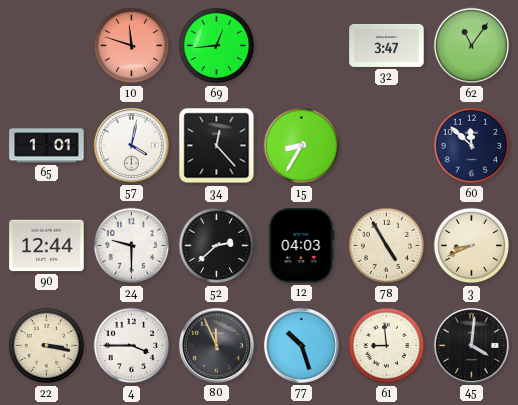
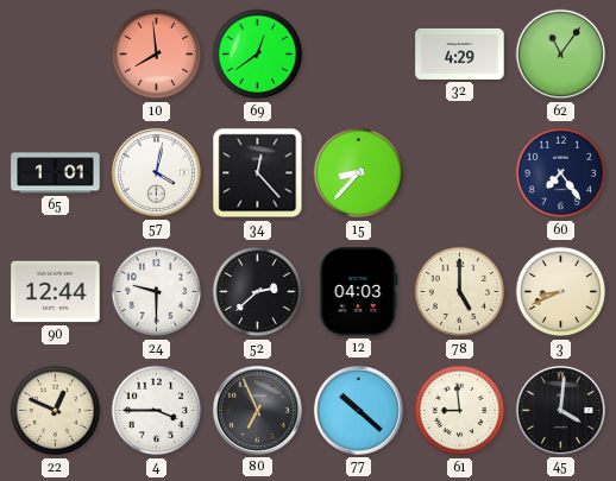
10: 11:48 -> 7:59
69: 12:44 -> 12:39
32: 3:47 -> 4:29
15: 8:35 -> 8:37
60: 11:52 -> 7:24
78: 4:55 -> 5:00
22: 3:17 -> 12:49
80: 11:56 -> 6:56
77: 10:27 -> 10:22
